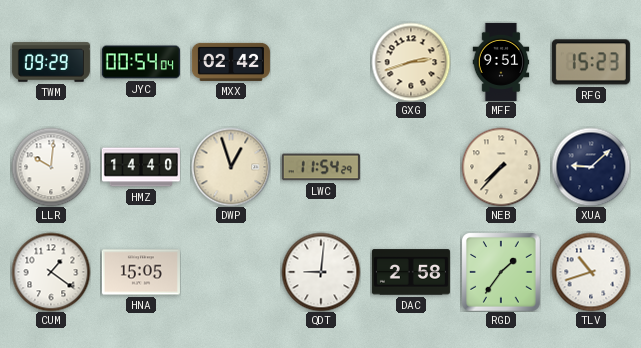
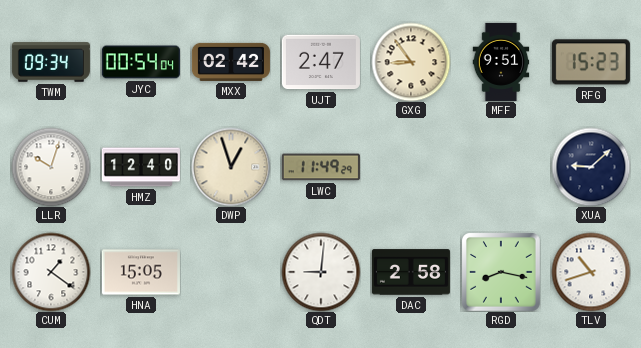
TWM: 09:29 -> 09:34
UJT: none -> 2:47
GXG: 2:42 -> 8:54
LLR: 10:01 -> 10:03
HMZ: 14:40 -> 12:40
LWC: 11:54 -> 11:49
NEB: 7:37 -> none
RGD: 1:36 -> 8:17
